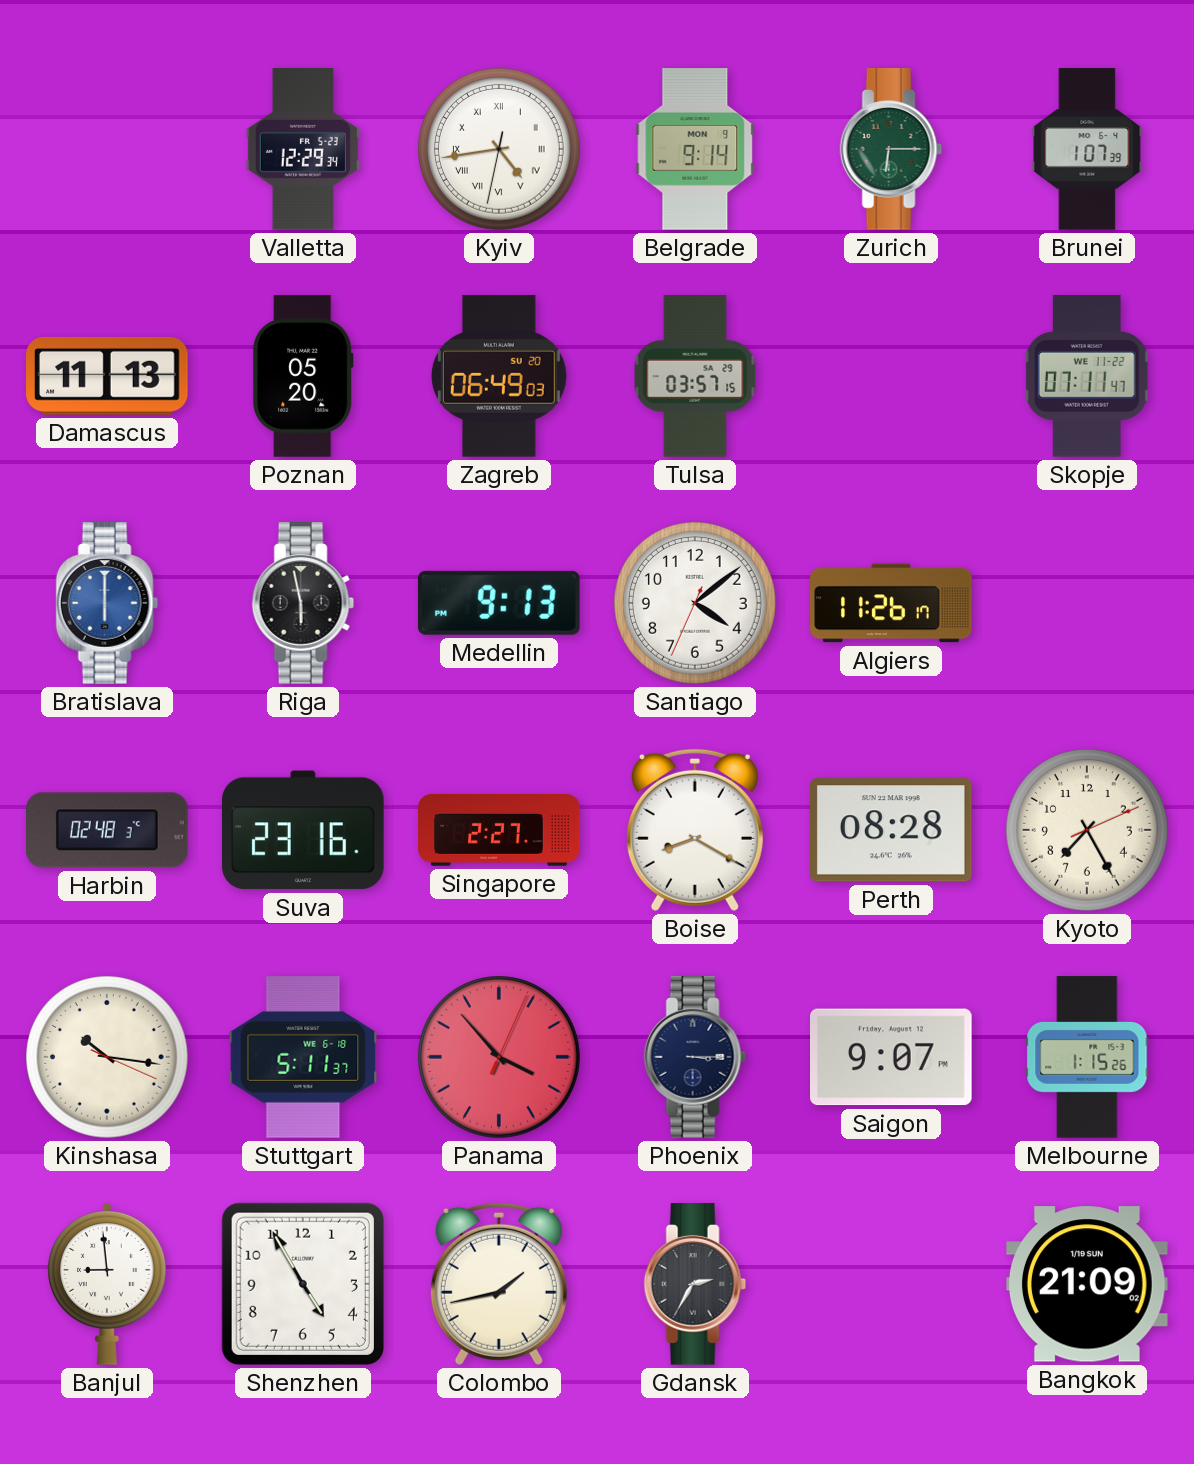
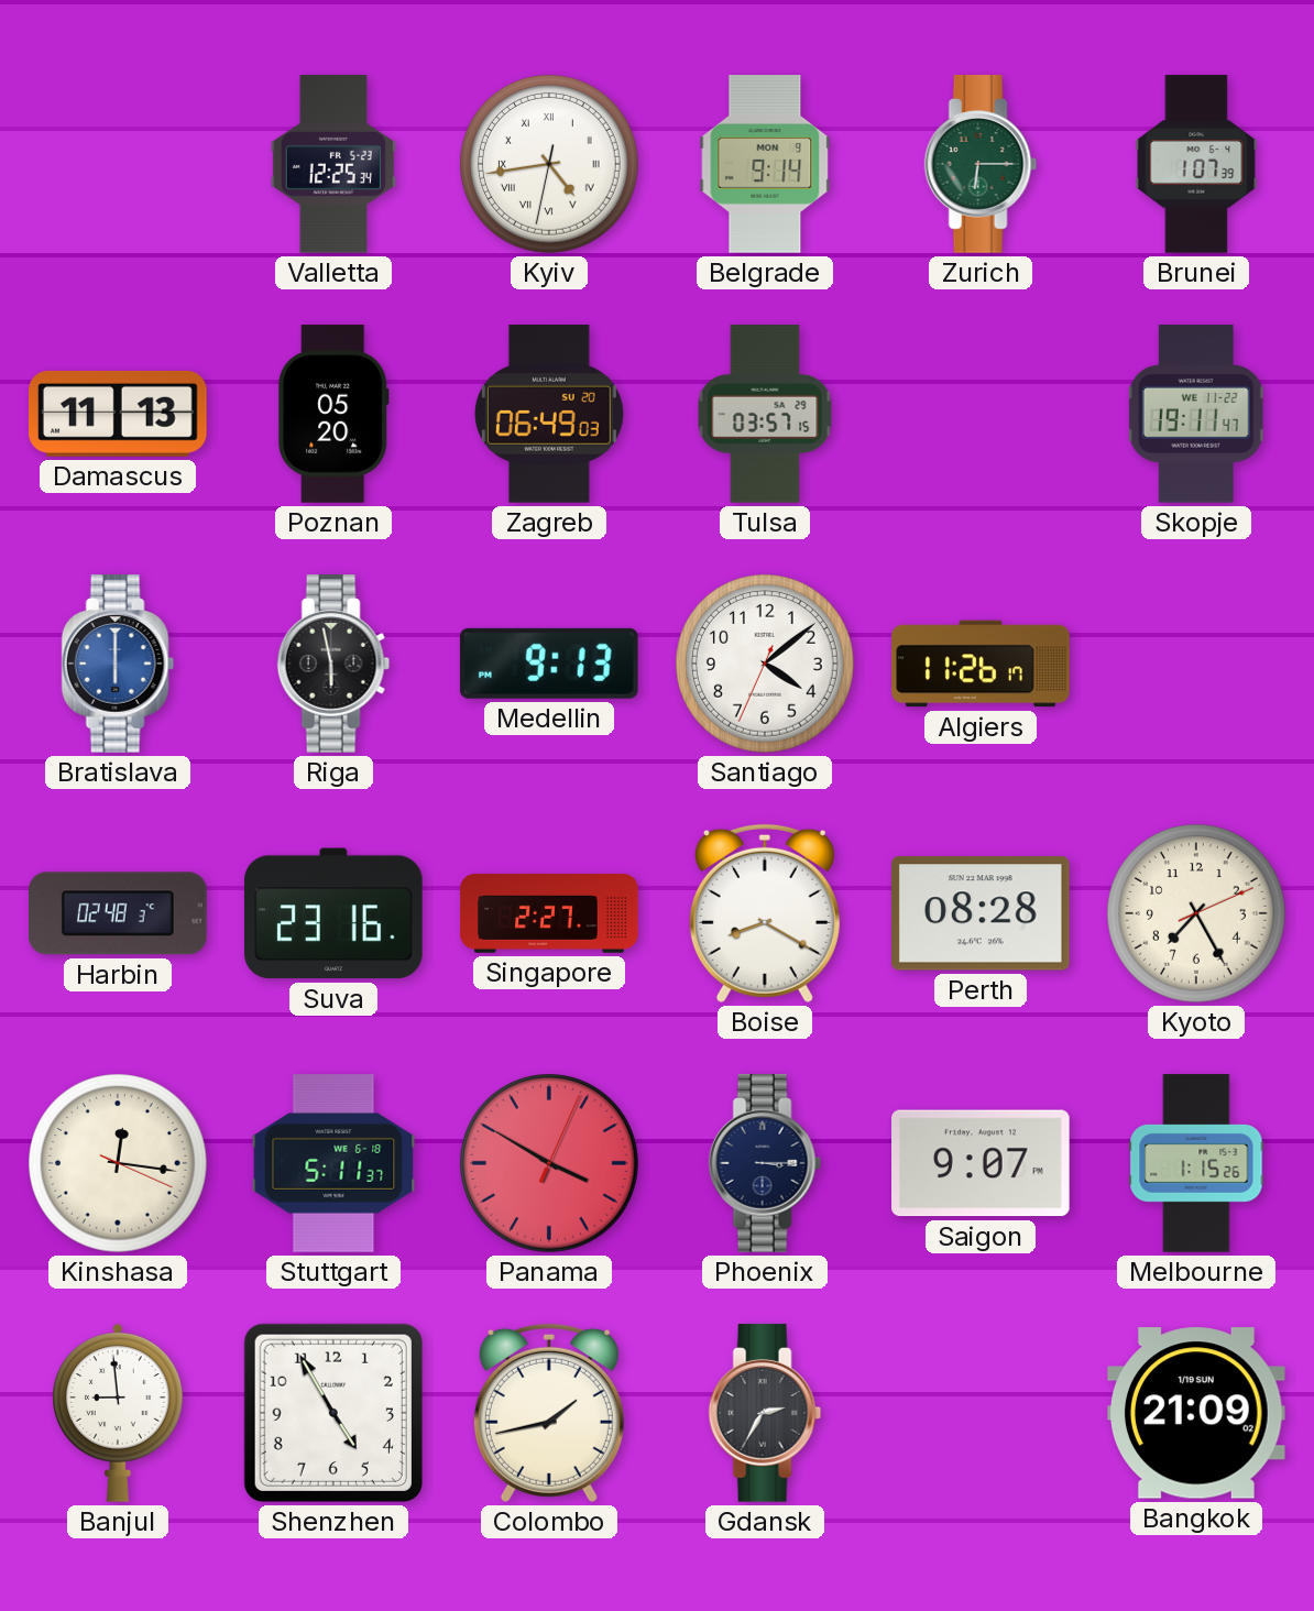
Valletta: 12:29 -> 12:25
Skopje: 07:11 -> 19:11
Kinshasa: 10:16 -> 12:16
Panama: 3:53 -> 3:50
